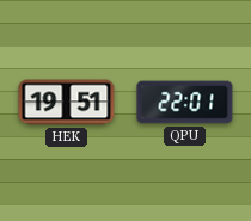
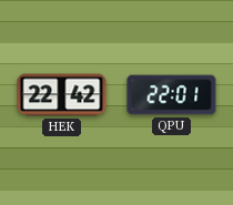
HEK: 19:51 -> 22:42
